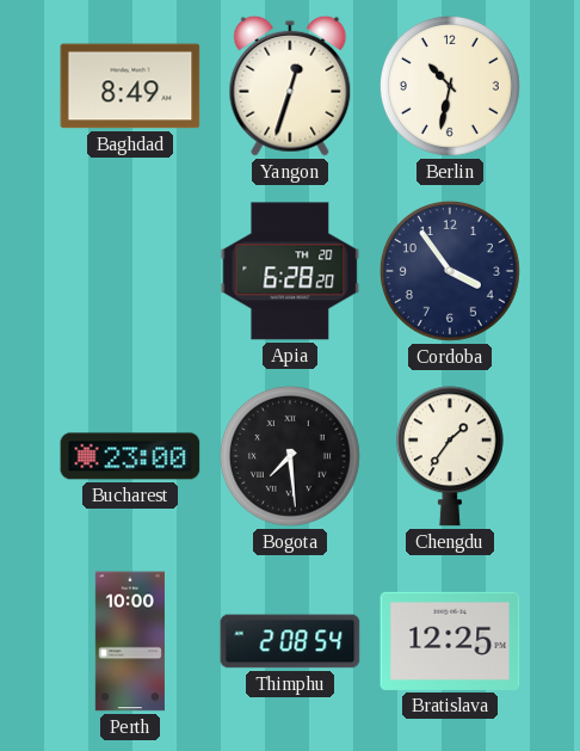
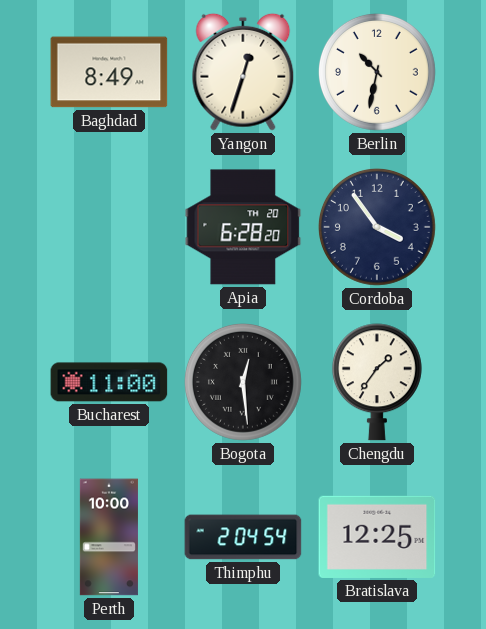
Bucharest: 23:00 -> 11:00
Bogota: 7:29 -> 12:29
Thimphu: 2:08 -> 2:04
